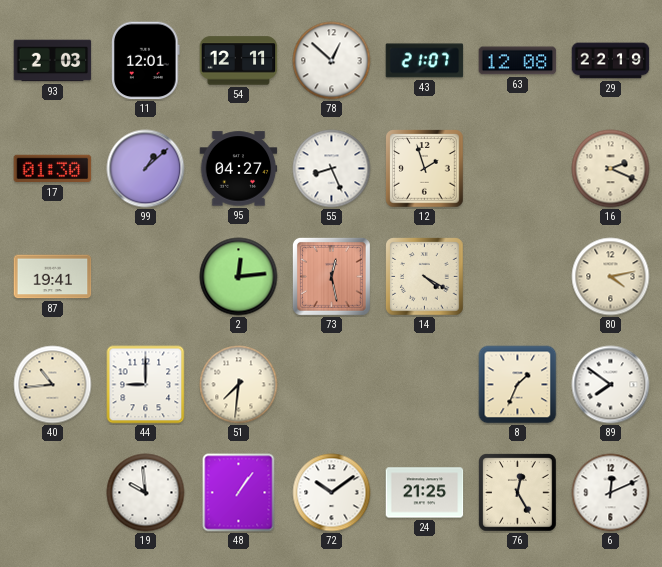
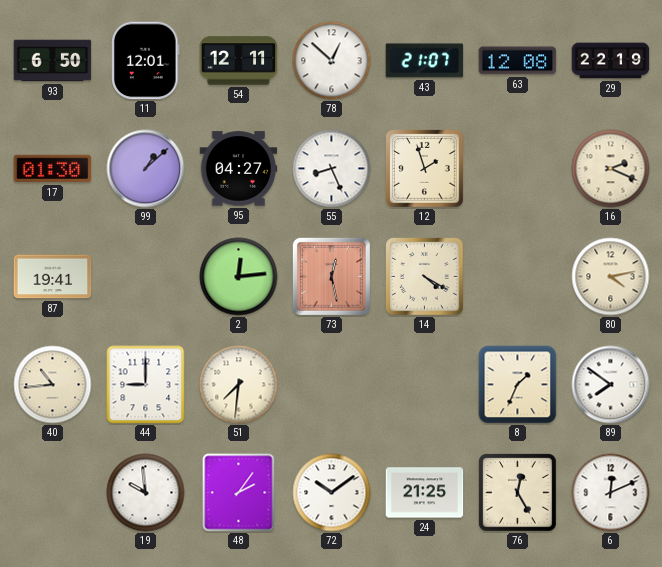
93: 2:03 -> 6:50
48: 1:06 -> 2:06
